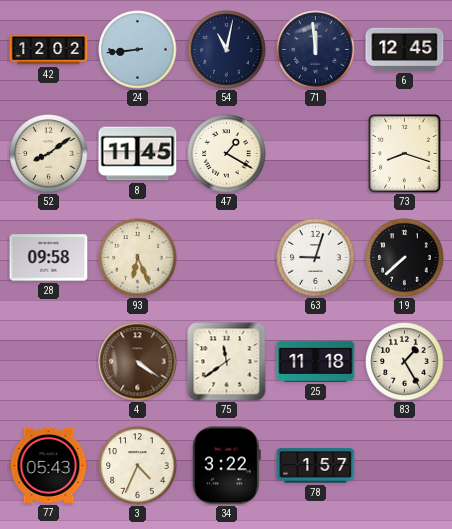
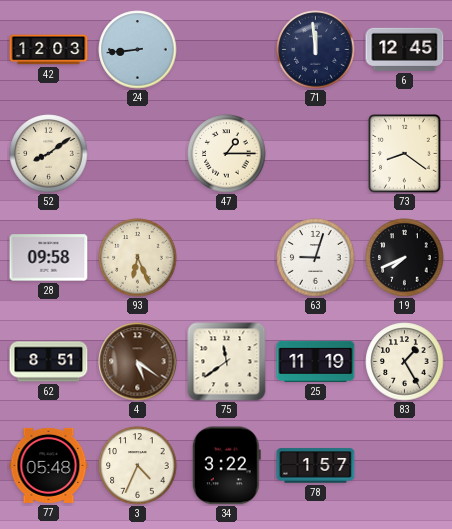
42: 12:02 -> 12:03
54: 11:02 -> none
8: 11:45 -> none
47: 1:20 -> 1:15
73: 8:18 -> 8:21
19: 7:38 -> 7:41
62: none -> 8:51
4: 4:21 -> 5:21
25: 11:18 -> 11:19
77: 05:43 -> 05:48
